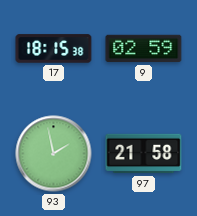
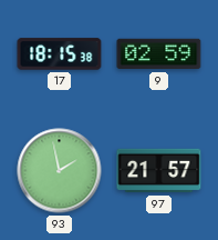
97: 21:58 -> 21:57
